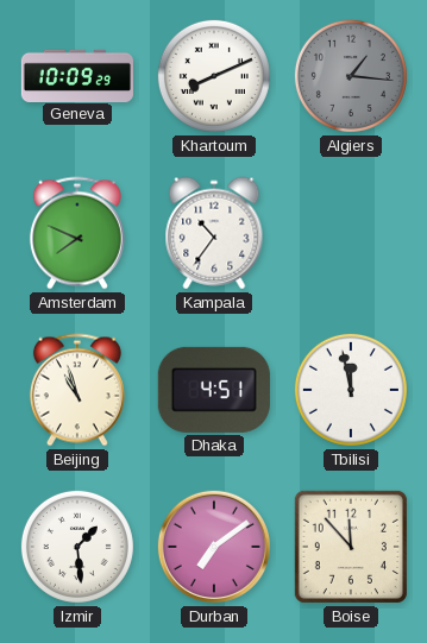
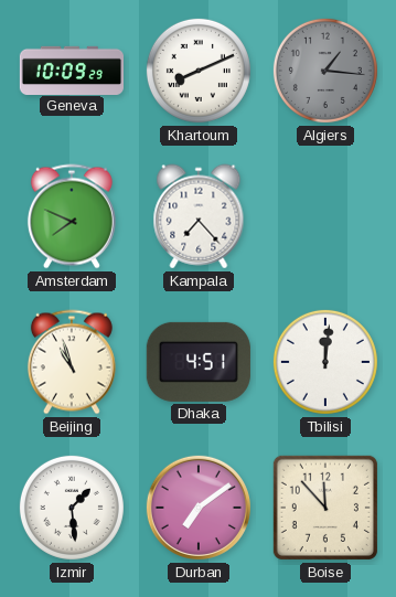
Kampala: 10:36 -> 7:23
Tbilisi: 11:58 -> 12:01
